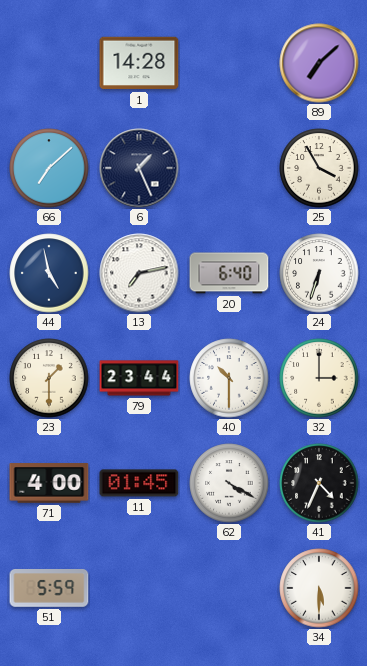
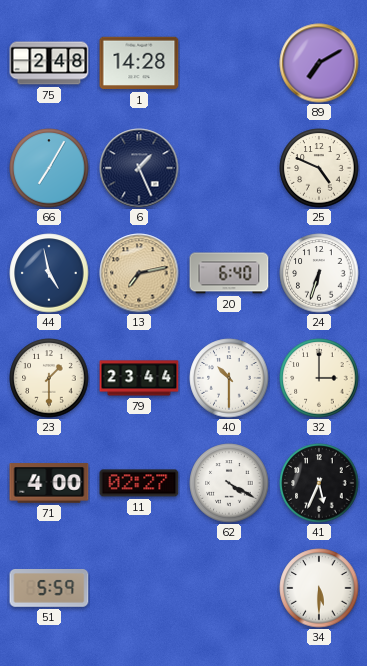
75: none -> 2:48
89: 7:08 -> 7:10
66: 7:08 -> 7:05
25: 3:55 -> 4:49
13 dial: white -> champagne
11: 01:45 -> 02:27
41: 4:34 -> 5:34
